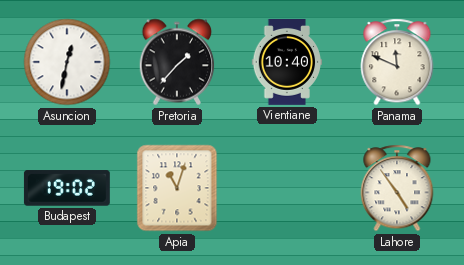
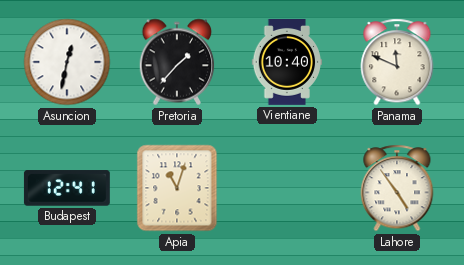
Budapest: 19:02 -> 12:41
